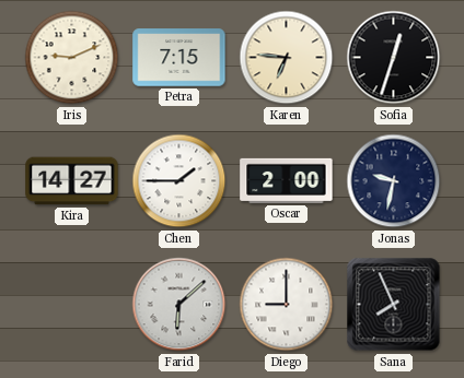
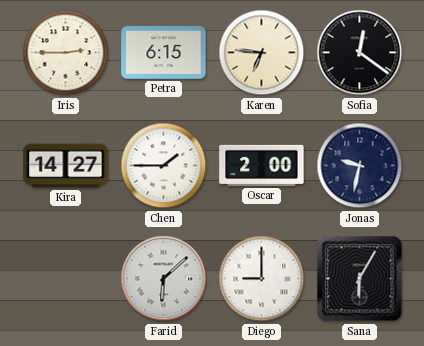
Iris: 9:11 -> 2:45
Petra: 7:15 -> 6:15
Sofia: 12:33 -> 12:21
Sana: 7:56 -> 6:05
